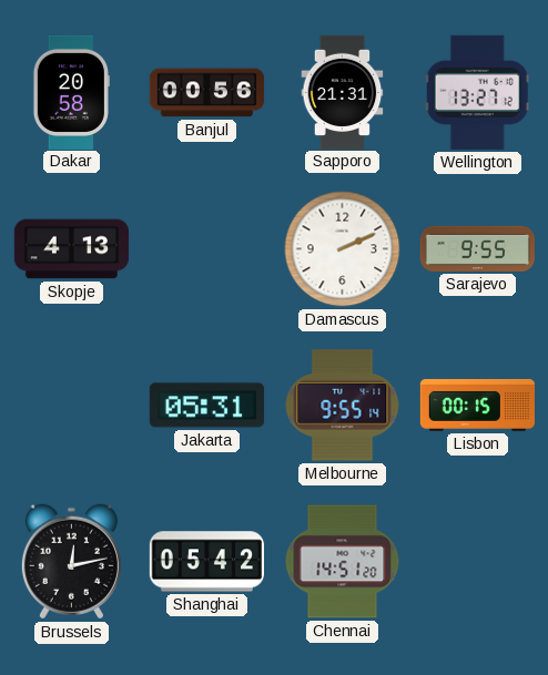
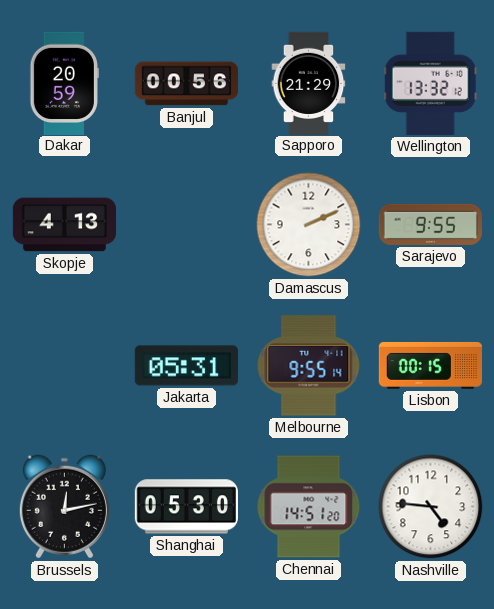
Dakar: 20:58 -> 20:59
Sapporo: 21:31 -> 21:29
Wellington: 13:27 -> 13:32
Shanghai: 05:42 -> 05:30
Nashville: none -> 4:46
